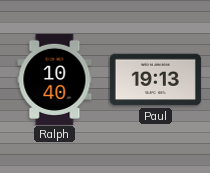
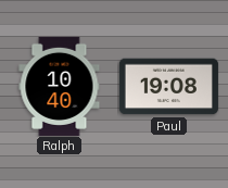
Paul: 19:13 -> 19:08
